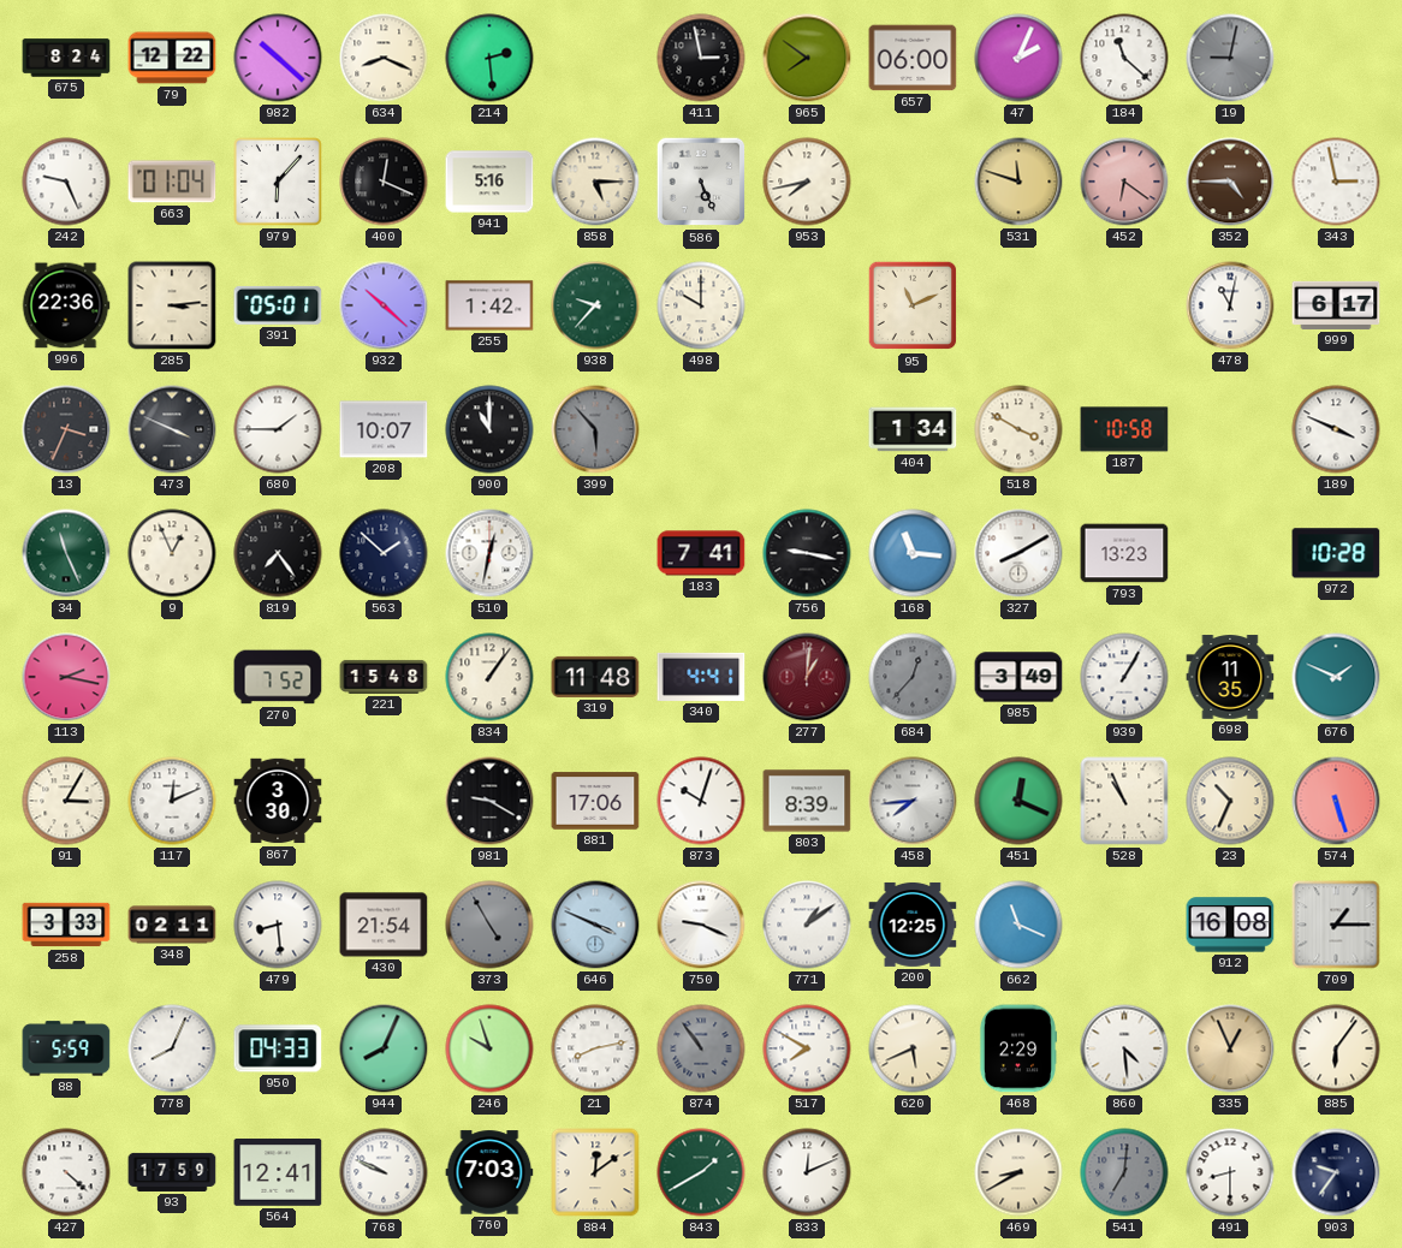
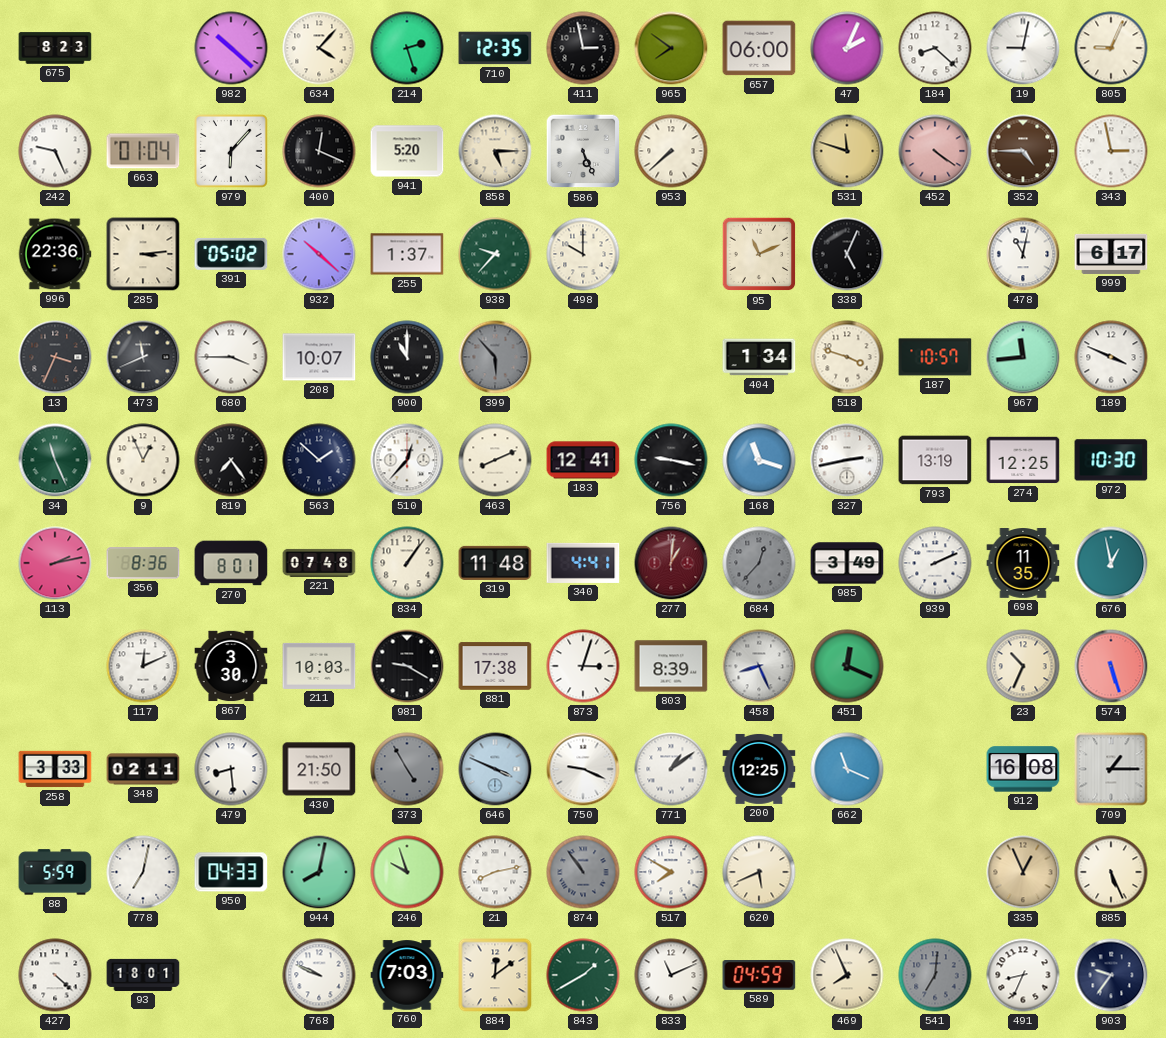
675: 8:24 -> 8:23
79: 12:22 -> none
634: 8:19 -> 4:07
214: 2:29 -> 2:27
710: none -> 12:35
184: 11:22 -> 8:22
19 dial: grey -> white
805: none -> 9:04
941: 5:16 -> 5:20
953: 7:43 -> 7:38
452: 6:21 -> 4:21
391: 05:01 -> 05:02
255: 1:42 -> 1:37
338: none -> 5:04
473: 3:49 -> 11:41
680: 1:45 -> 3:45
518: 3:50 -> 3:48
187: 10:58 -> 10:57
967: none -> 11:44
510: 12:32 -> 12:37
463: none -> 8:11
183: 7:41 -> 12:41
168: 11:16 -> 11:18
327: 8:10 -> 2:43
793: 13:23 -> 13:19
274: none -> 12:25
972: 10:28 -> 10:30
113: 2:17 -> 2:13
356: none -> 8:36
270: 7:52 -> 8:01
221: 15:48 -> 07:48
939: 1:05 -> 2:11
676: 1:49 -> 12:58
91: 3:05 -> none
211: none -> 10:03
881: 17:06 -> 17:38
873: 10:03 -> 3:03
458: 7:44 -> 8:26
528: 10:56 -> none
430: 21:54 -> 21:50
778: 8:04 -> 7:02
944: 8:04 -> 8:02
468: 2:29 -> none
860: 4:29 -> none
885: 6:06 -> 5:26
93: 17:59 -> 18:01
564: 12:41 -> none
833: 12:11 -> 11:11
589: none -> 04:59
469: 8:40 -> 7:56
491: 8:30 -> 8:34
